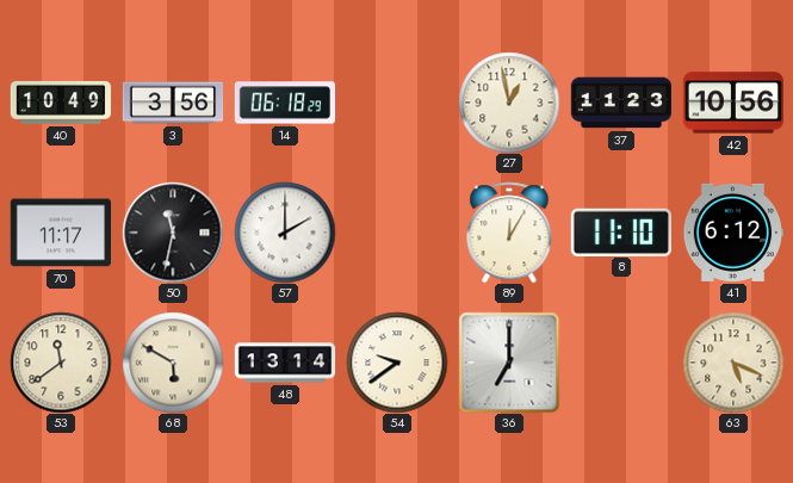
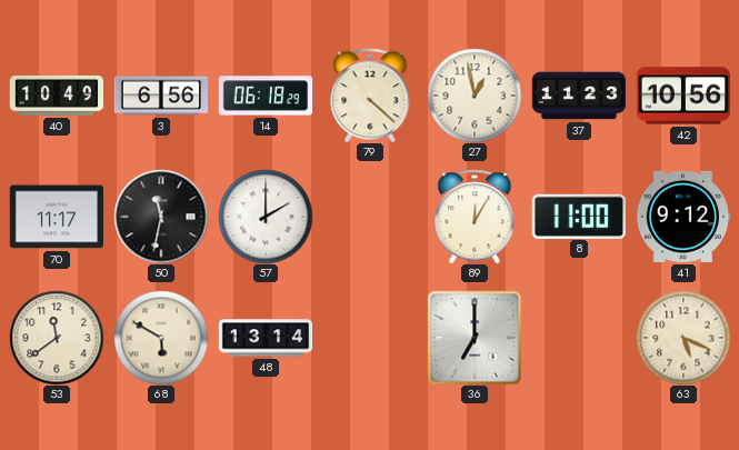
3: 3:56 -> 6:56
79: none -> 4:22
8: 11:10 -> 11:00
41: 6:12 -> 9:12
54: 9:39 -> none
